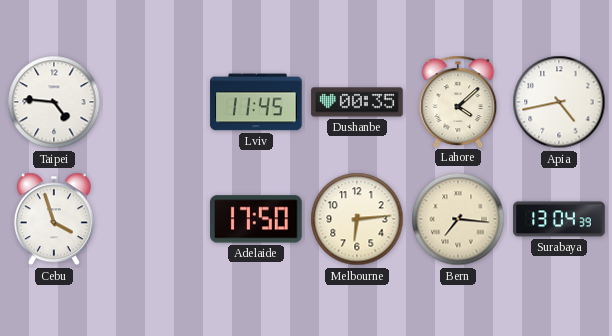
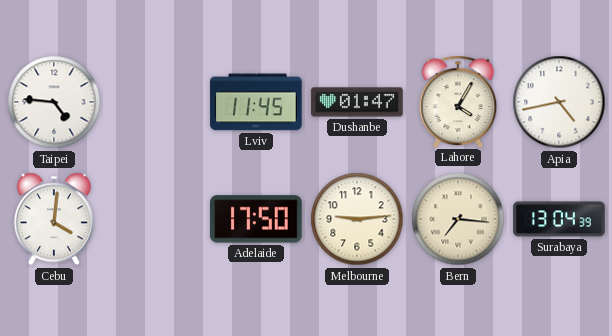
Dushanbe: 00:35 -> 01:47
Lahore: 4:08 -> 4:05
Cebu: 3:57 -> 4:01
Melbourne: 6:14 -> 9:14
